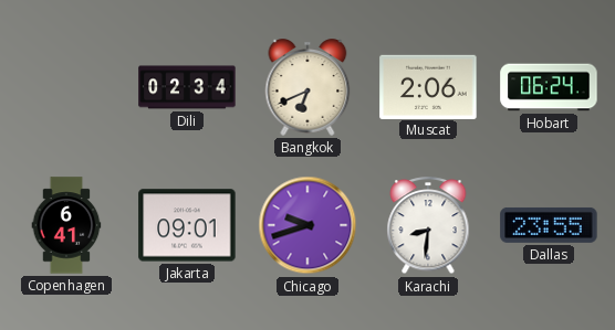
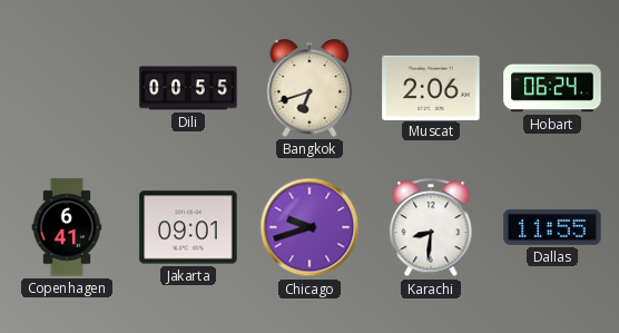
Dili: 02:34 -> 00:55
Bangkok: 6:41 -> 6:42
Dallas: 23:55 -> 11:55
